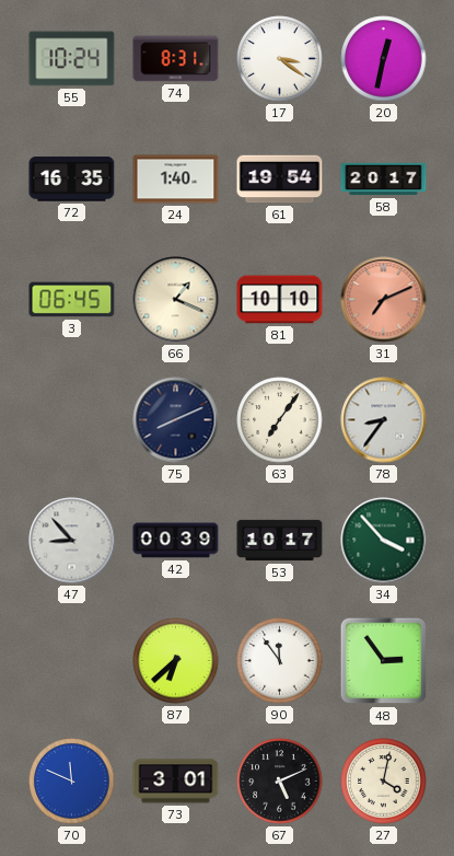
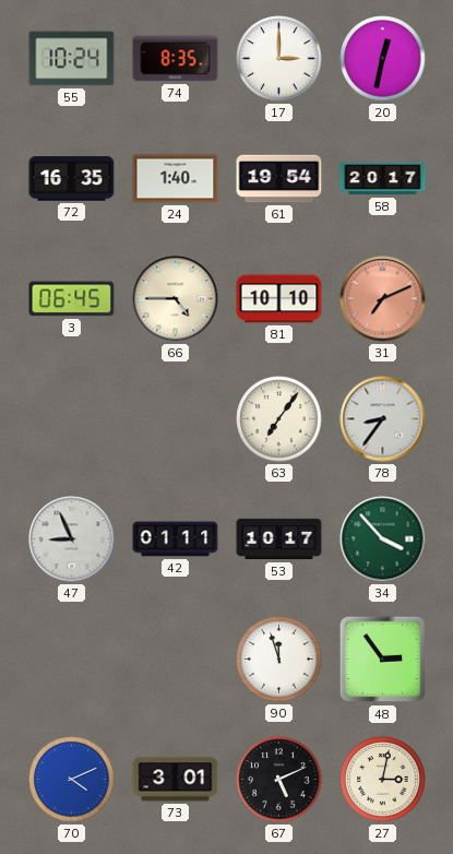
74: 8:31 -> 8:35
17: 3:21 -> 3:00
66: 1:19 -> 4:45
75: 8:11 -> none
47: 8:53 -> 8:56
42: 00:39 -> 01:11
87: 6:38 -> none
90: 11:54 -> 11:57
70: 11:49 -> 4:11
27: 4:02 -> 3:02
